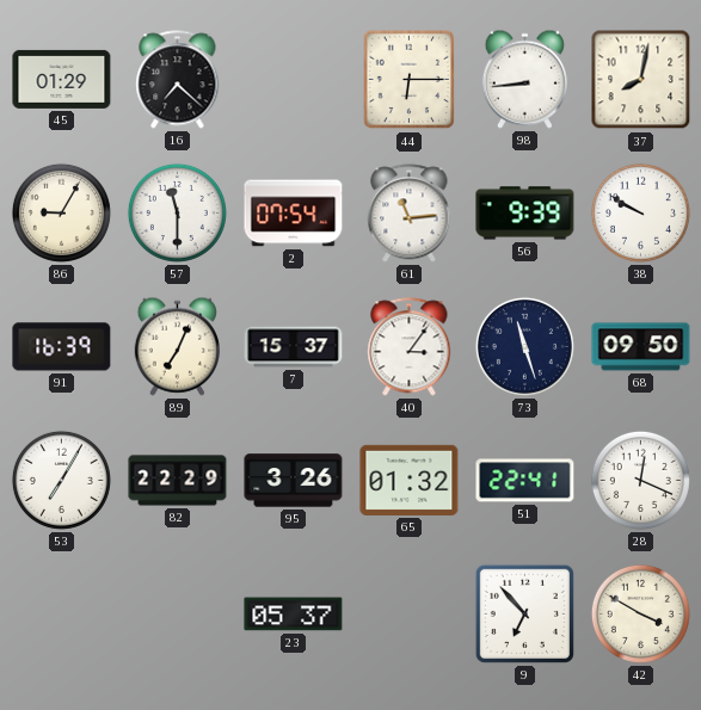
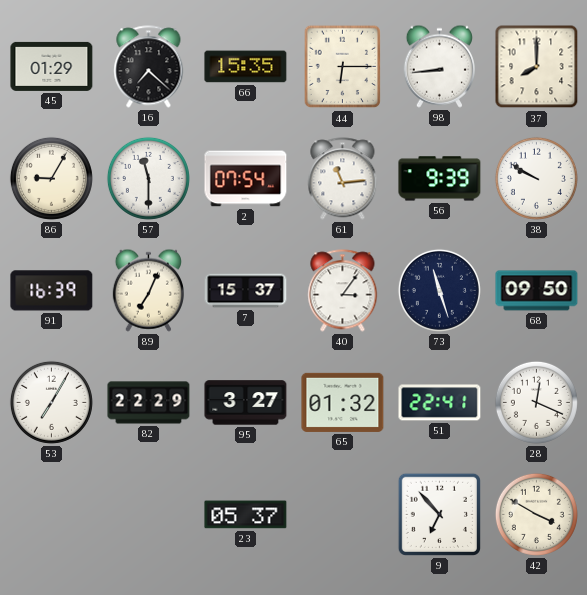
66: none -> 15:35
37: 8:02 -> 8:00
95: 3:26 -> 3:27
